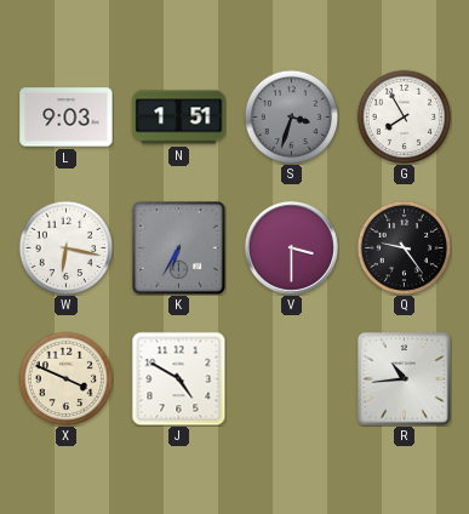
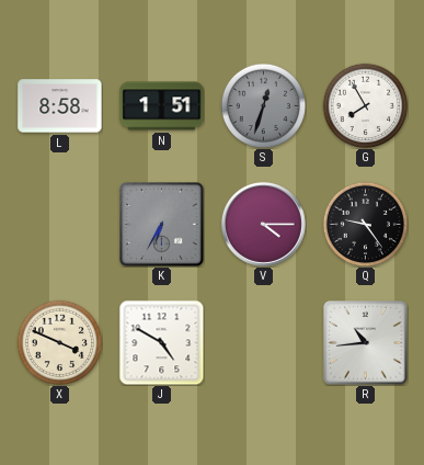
L: 9:03 -> 8:58
S: 3:33 -> 12:33
W: 6:17 -> none
V: 3:30 -> 4:15
